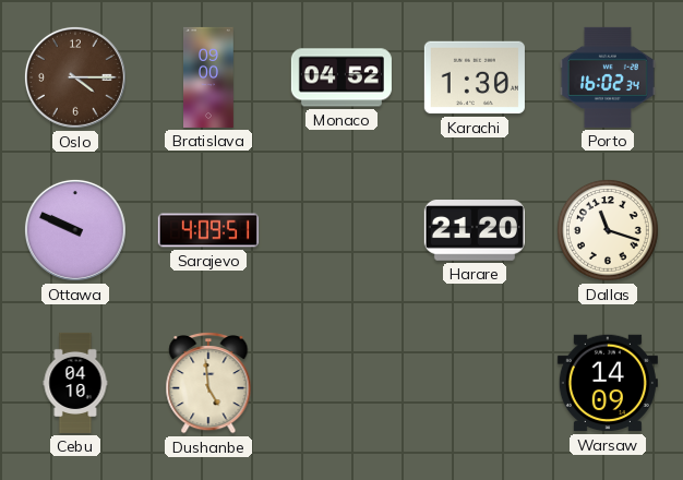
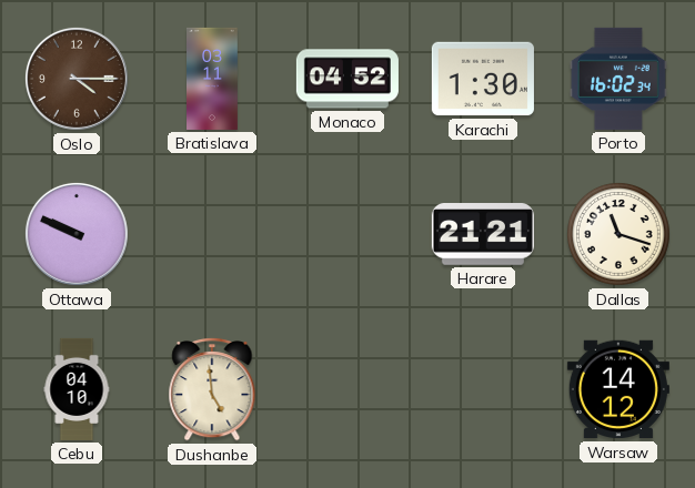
Bratislava: 09:00 -> 03:11
Sarajevo: 4:09 -> none
Harare: 21:20 -> 21:21
Warsaw: 14:09 -> 14:12
